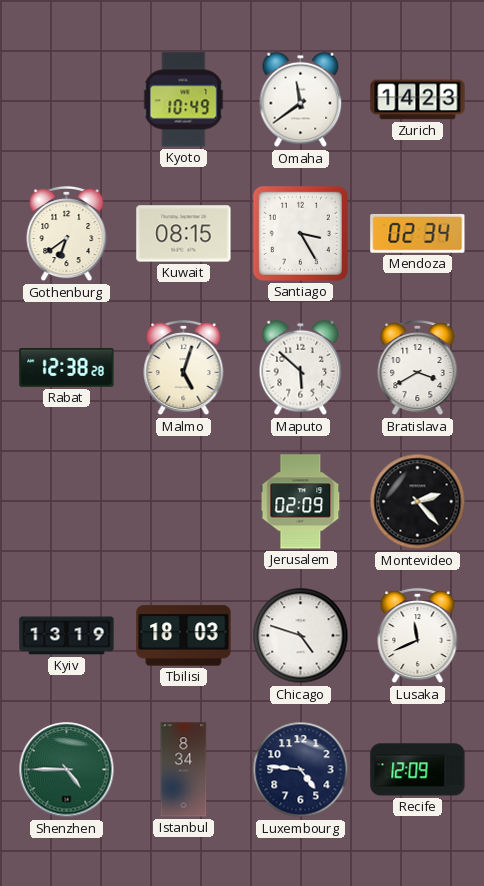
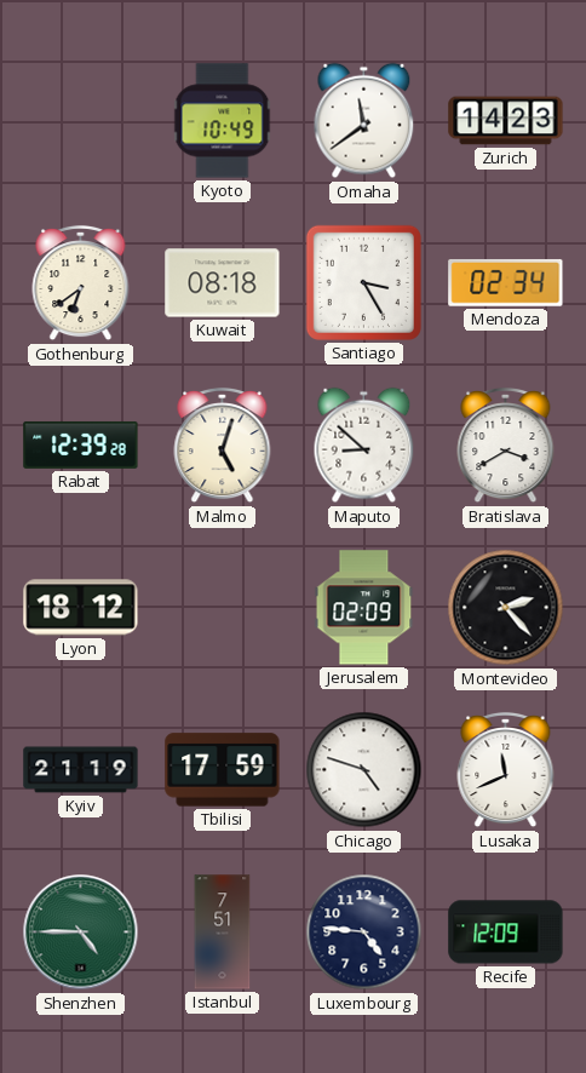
Kuwait: 08:15 -> 08:18
Rabat: 12:38 -> 12:39
Maputo: 5:52 -> 8:52
Lyon: none -> 18:12
Kyiv: 13:19 -> 21:19
Tbilisi: 18:03 -> 17:59
Istanbul: 8:34 -> 7:51
